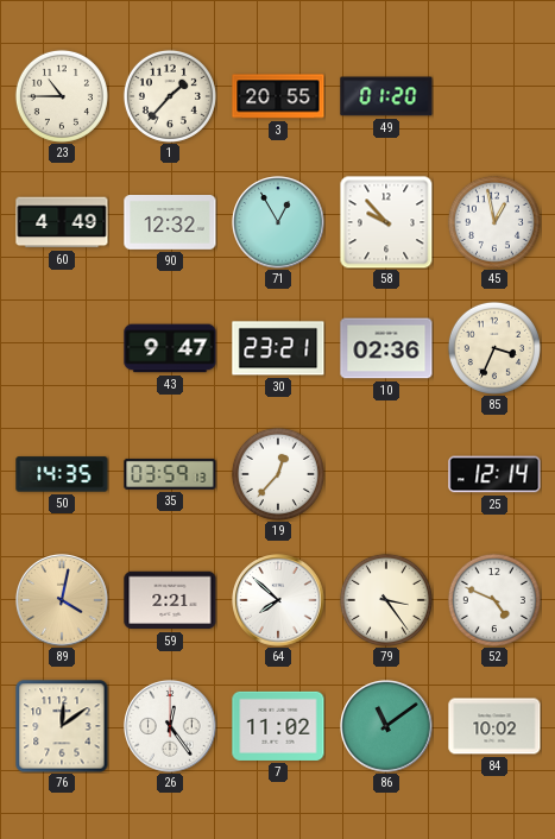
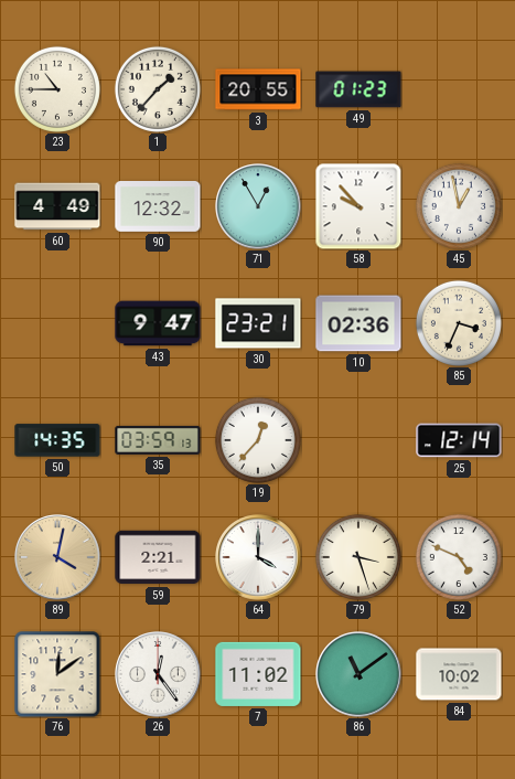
49: 01:20 -> 01:23
64: 7:52 -> 4:00
79: 3:24 -> 3:27
